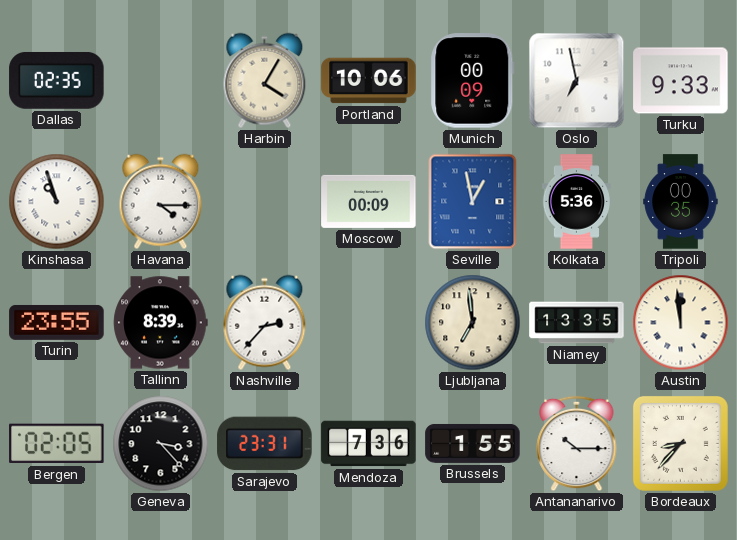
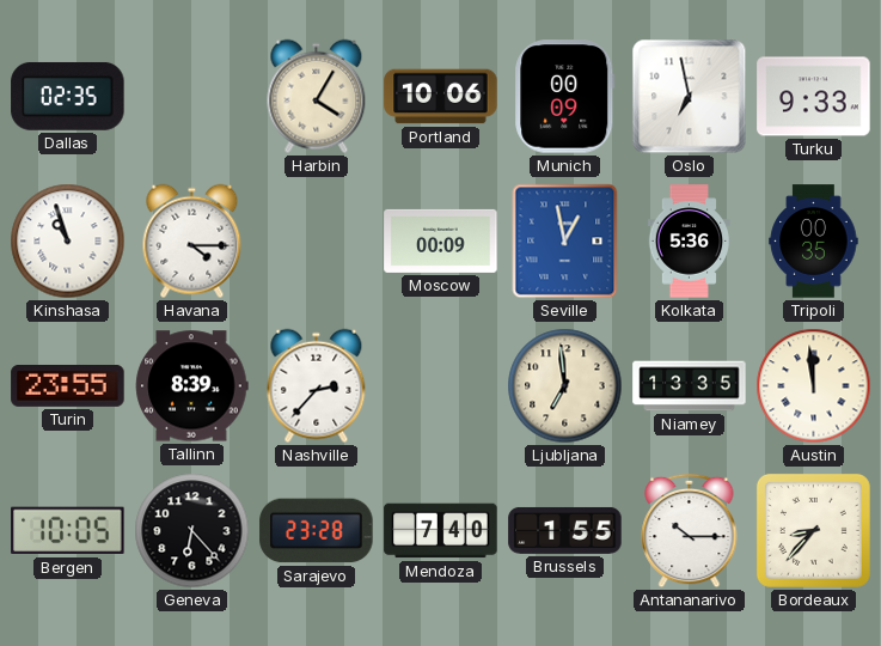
Bergen: 02:05 -> 10:05
Geneva: 3:23 -> 6:23
Sarajevo: 23:31 -> 23:28
Mendoza: 7:36 -> 7:40
